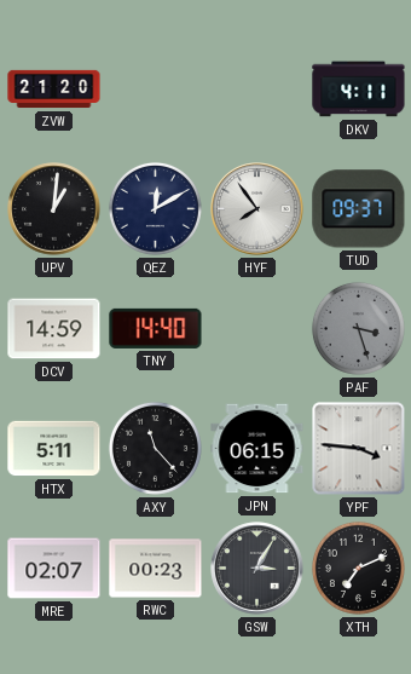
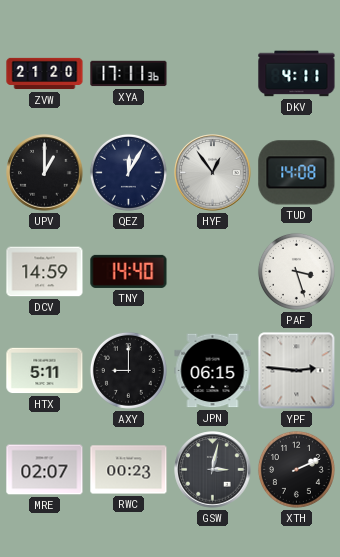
XYA: none -> 17:11
UPV: 1:01 -> 1:00
QEZ: 12:10 -> 12:05
HYF: 7:54 -> 12:54
TUD: 09:37 -> 14:08
PAF dial: grey -> white
AXY: 11:23 -> 9:00
YPF: 3:46 -> 2:46
GSW: 3:05 -> 3:02
XTH: 7:11 -> 2:11
